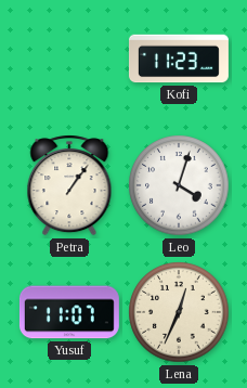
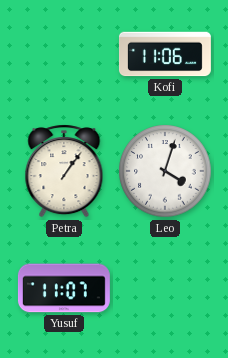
Kofi: 11:23 -> 11:06
Lena: 12:34 -> none
